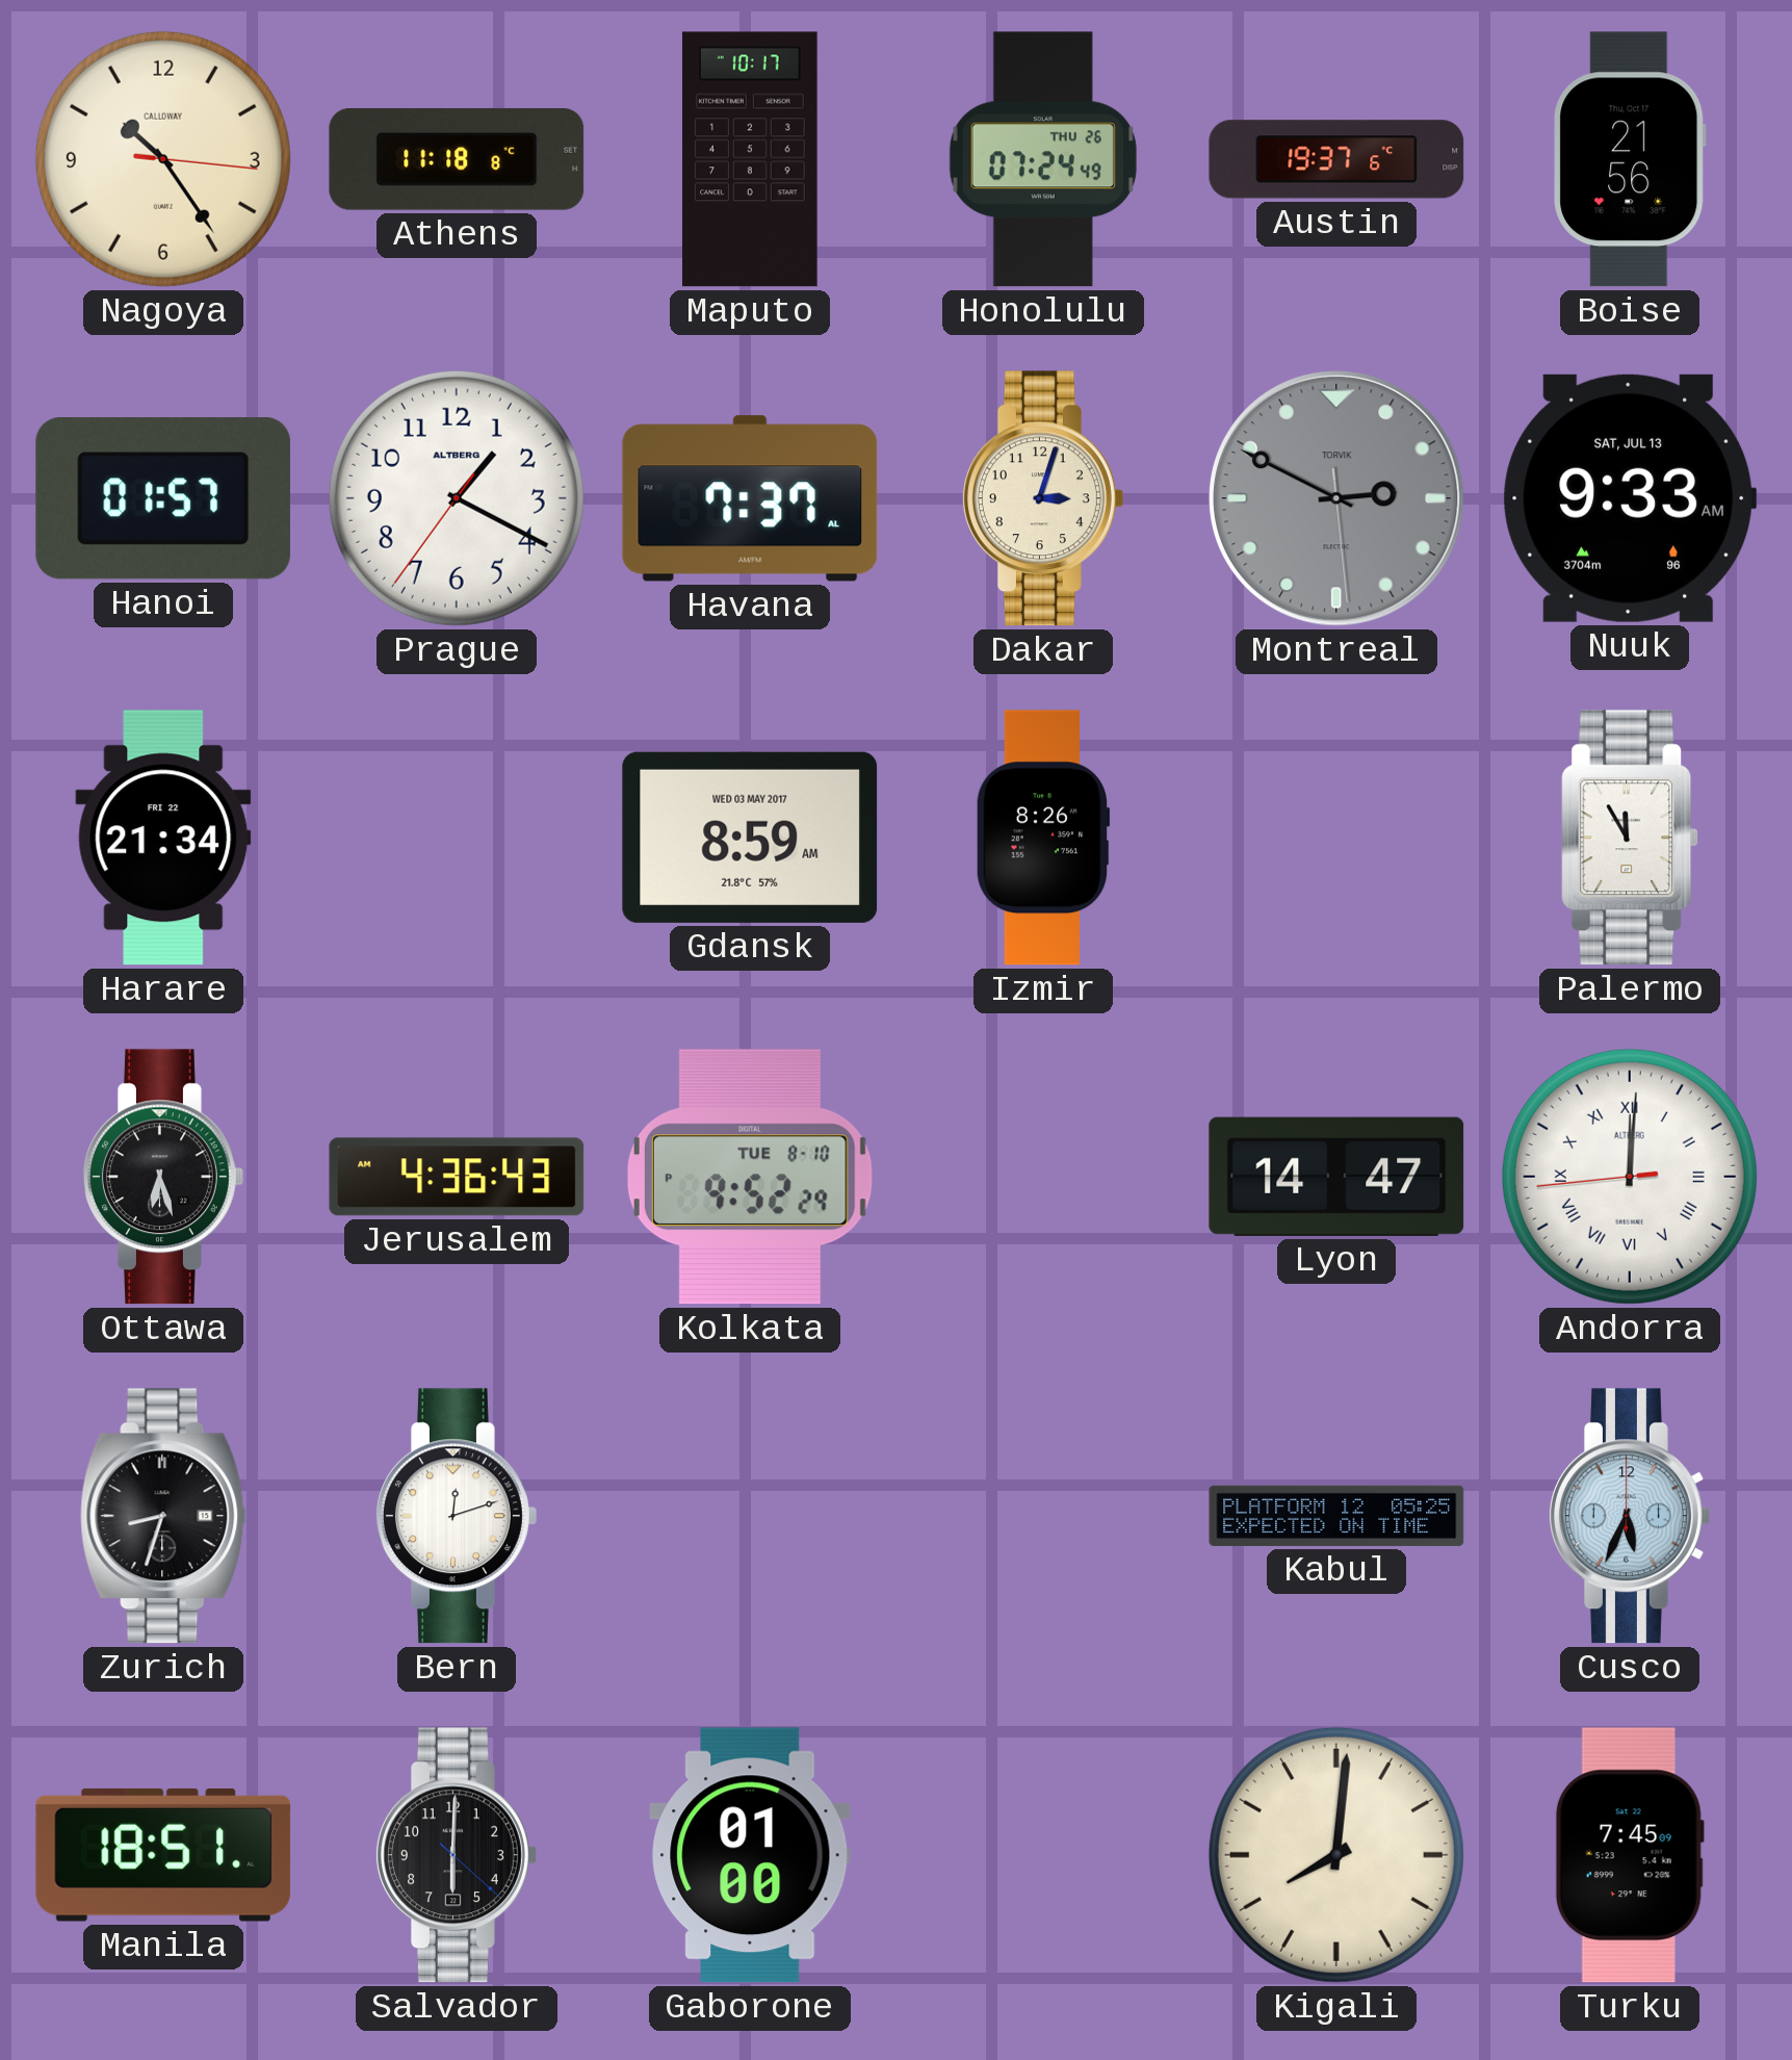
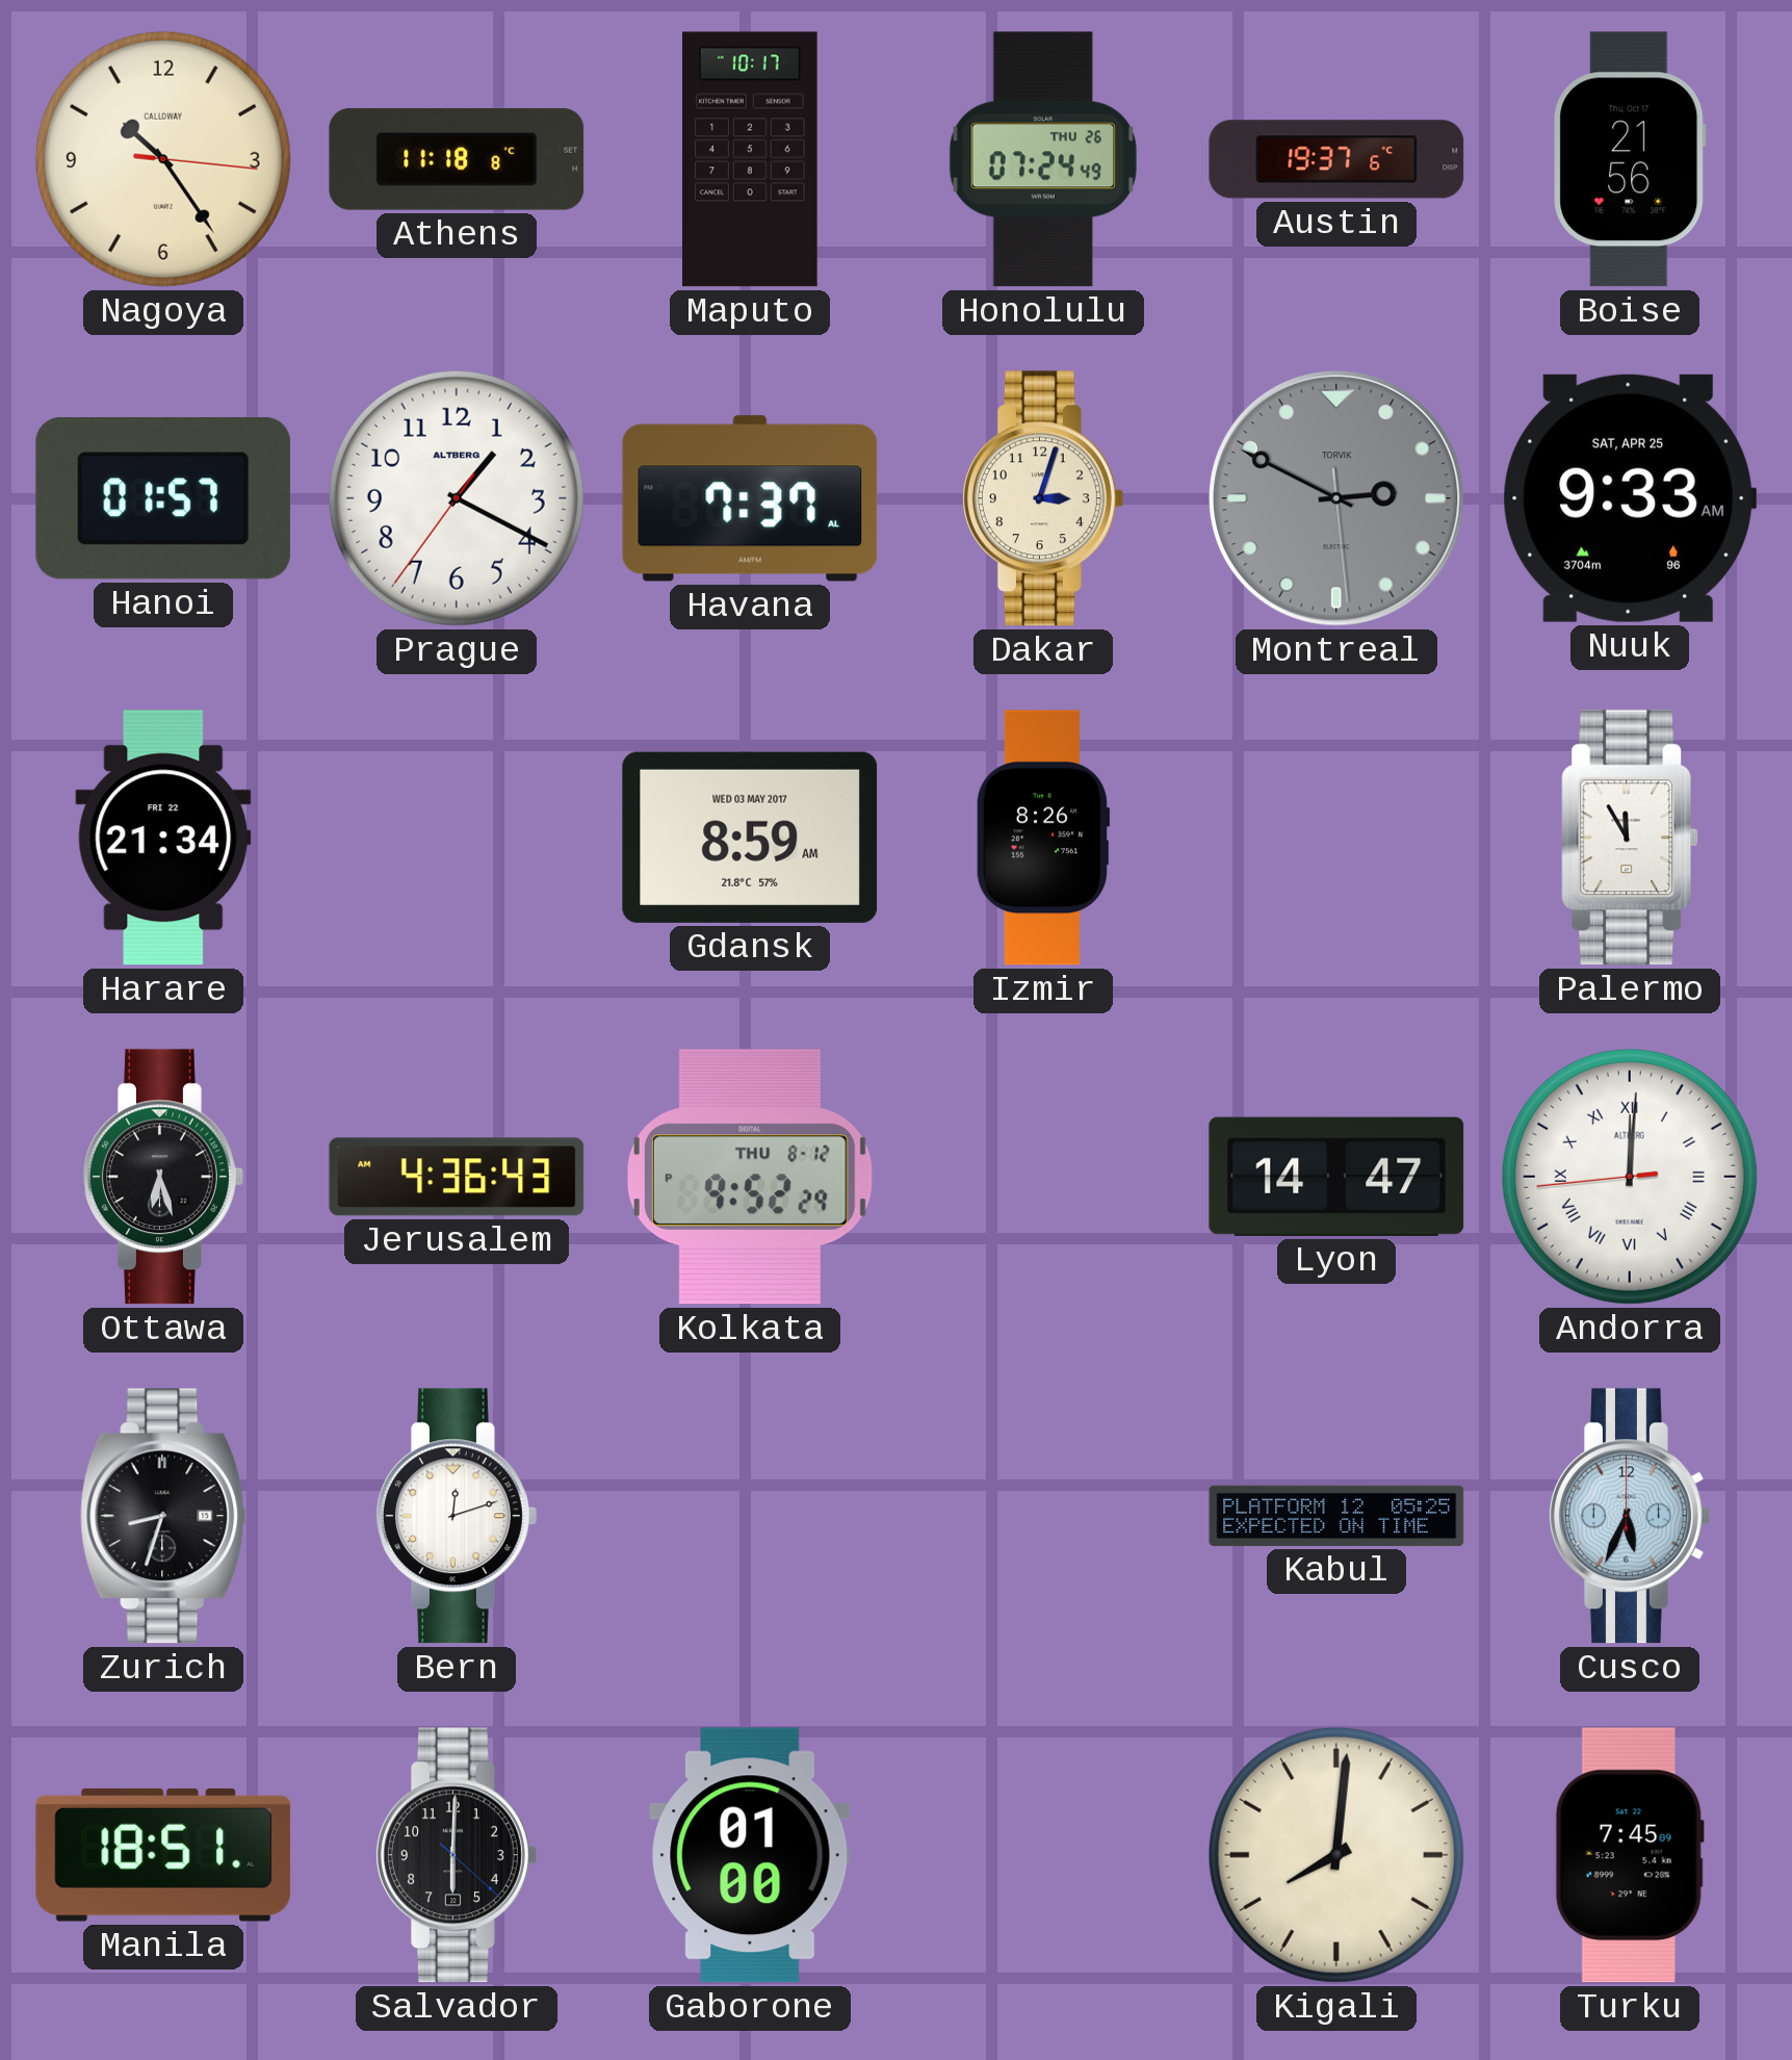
Nuuk date: SAT, JUL 13 -> SAT, APR 25
Kolkata date: TUE 8-10 -> THU 8-12
